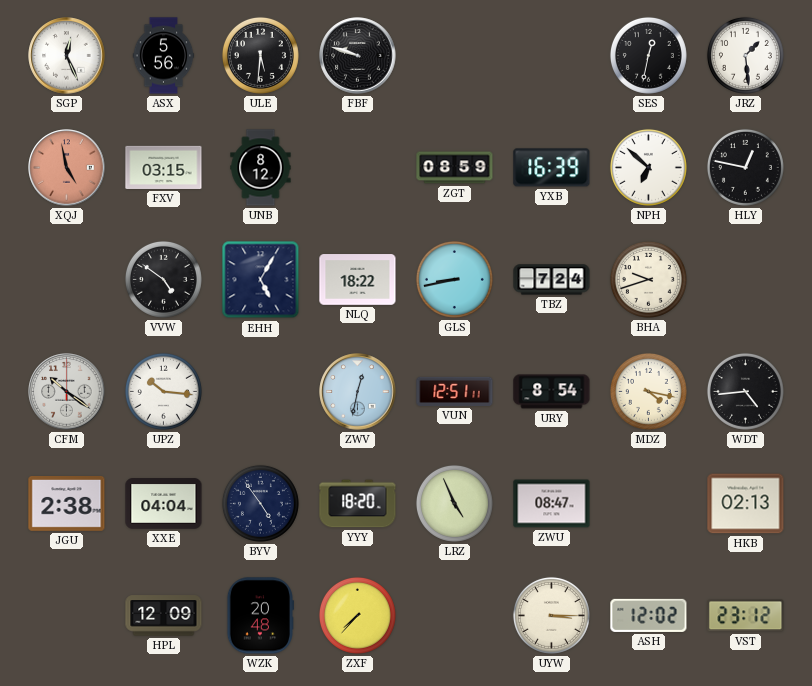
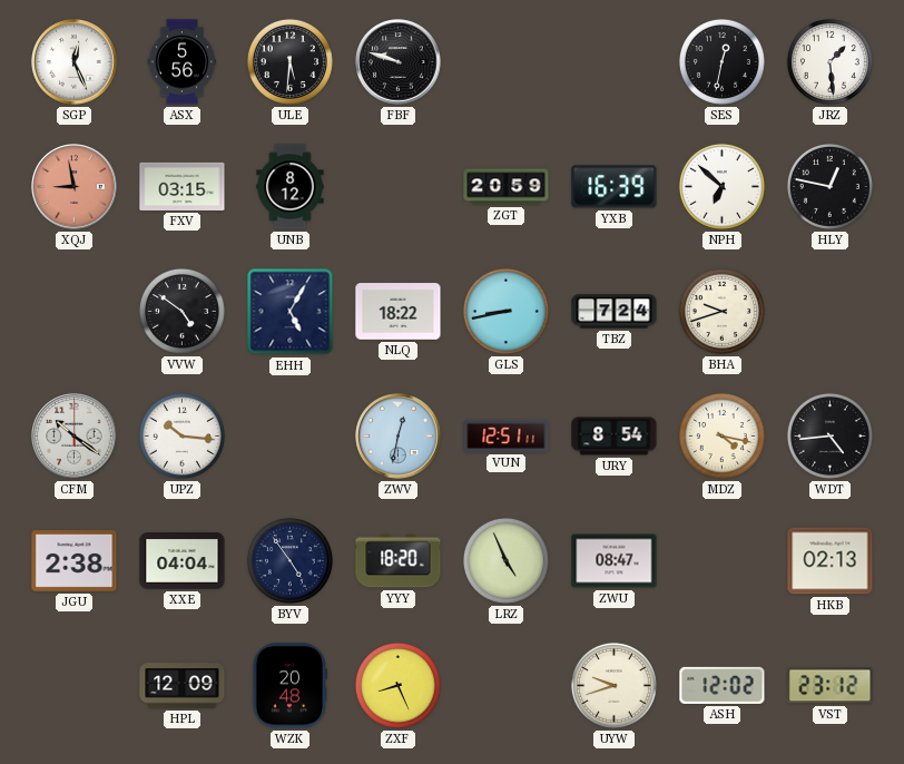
XQJ: 4:58 -> 8:58
ZGT: 08:59 -> 20:59
ZXF: 7:37 -> 8:26
UYW: 3:15 -> 9:42
